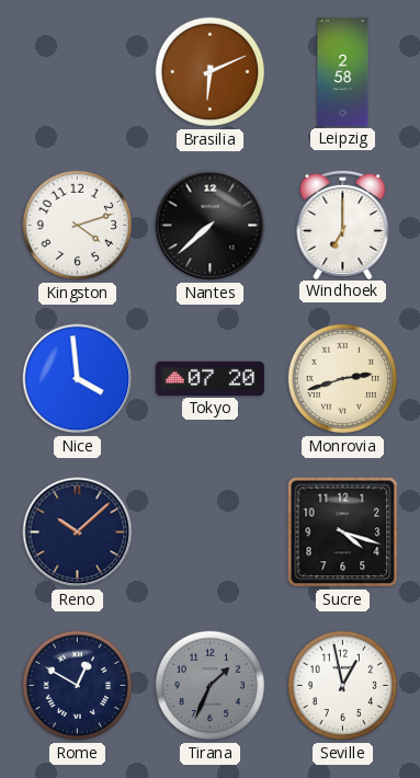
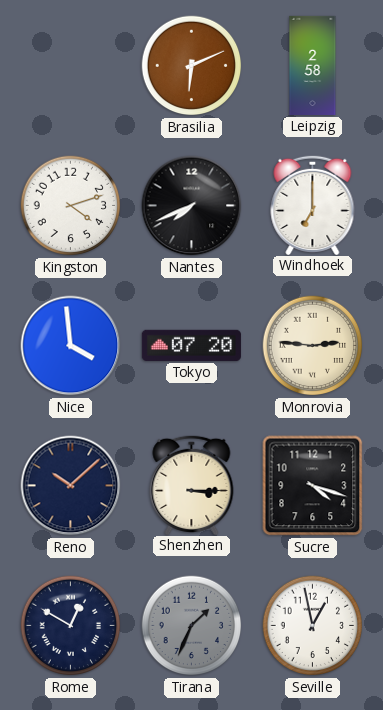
Nantes: 7:38 -> 7:41
Monrovia: 2:42 -> 2:46
Shenzhen: none -> 3:15
